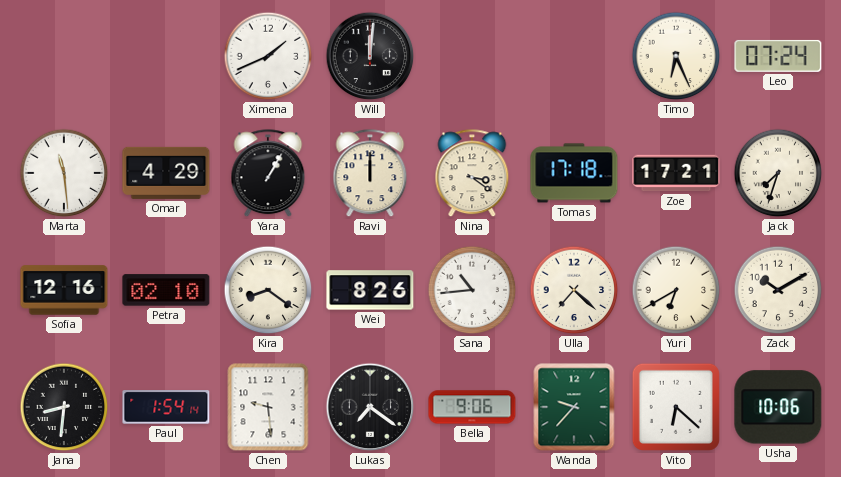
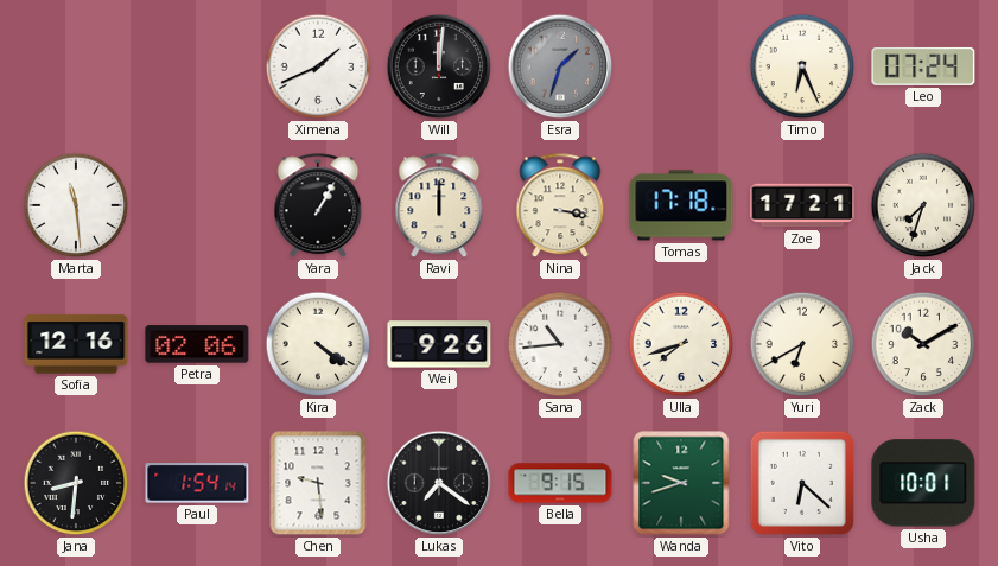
Esra: none -> 1:33
Omar: 4:29 -> none
Nina: 3:21 -> 3:17
Petra: 02:10 -> 02:06
Kira: 8:21 -> 4:21
Wei: 8:26 -> 9:26
Ulla: 7:22 -> 7:42
Bella: 9:06 -> 9:15
Wanda: 9:37 -> 9:42
Usha: 10:06 -> 10:01
